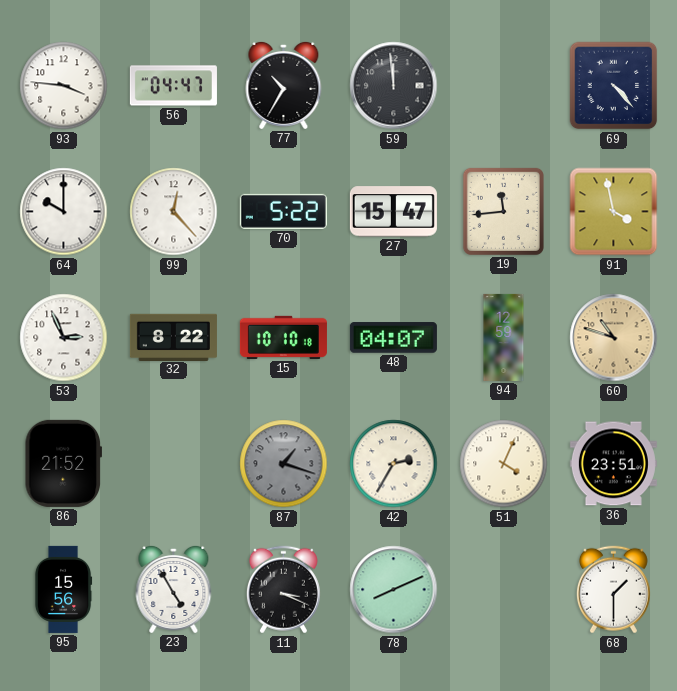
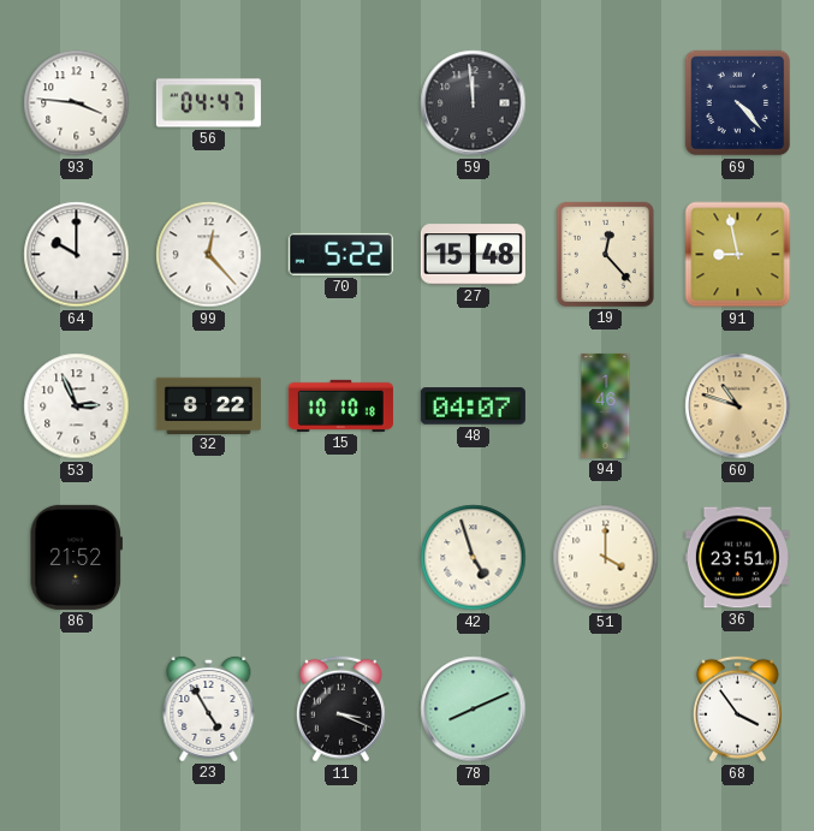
77: 10:35 -> none
27: 15:47 -> 15:48
19: 11:44 -> 12:23
91: 3:58 -> 8:58
94: 12:59 -> 1:46
87: 1:18 -> none
42: 2:35 -> 4:57
51: 4:04 -> 4:00
95: 15:56 -> none
68: 1:30 -> 3:54
